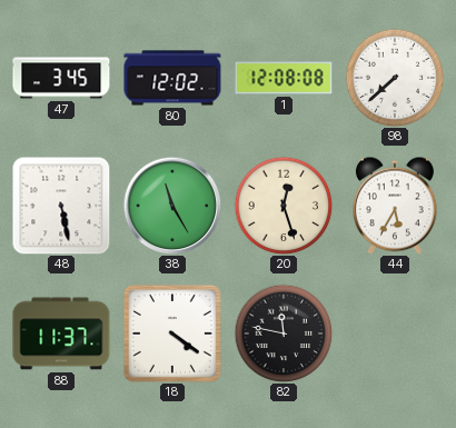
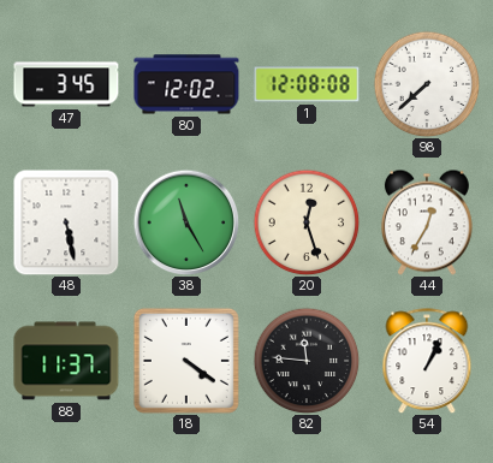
44: 5:35 -> 12:35
82: 11:47 -> 11:46
54: none -> 1:04
